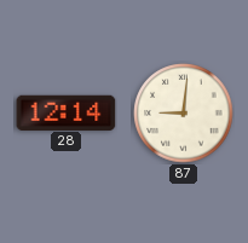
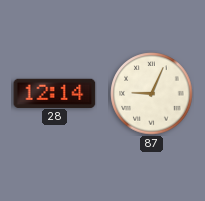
87: 9:01 -> 9:04
